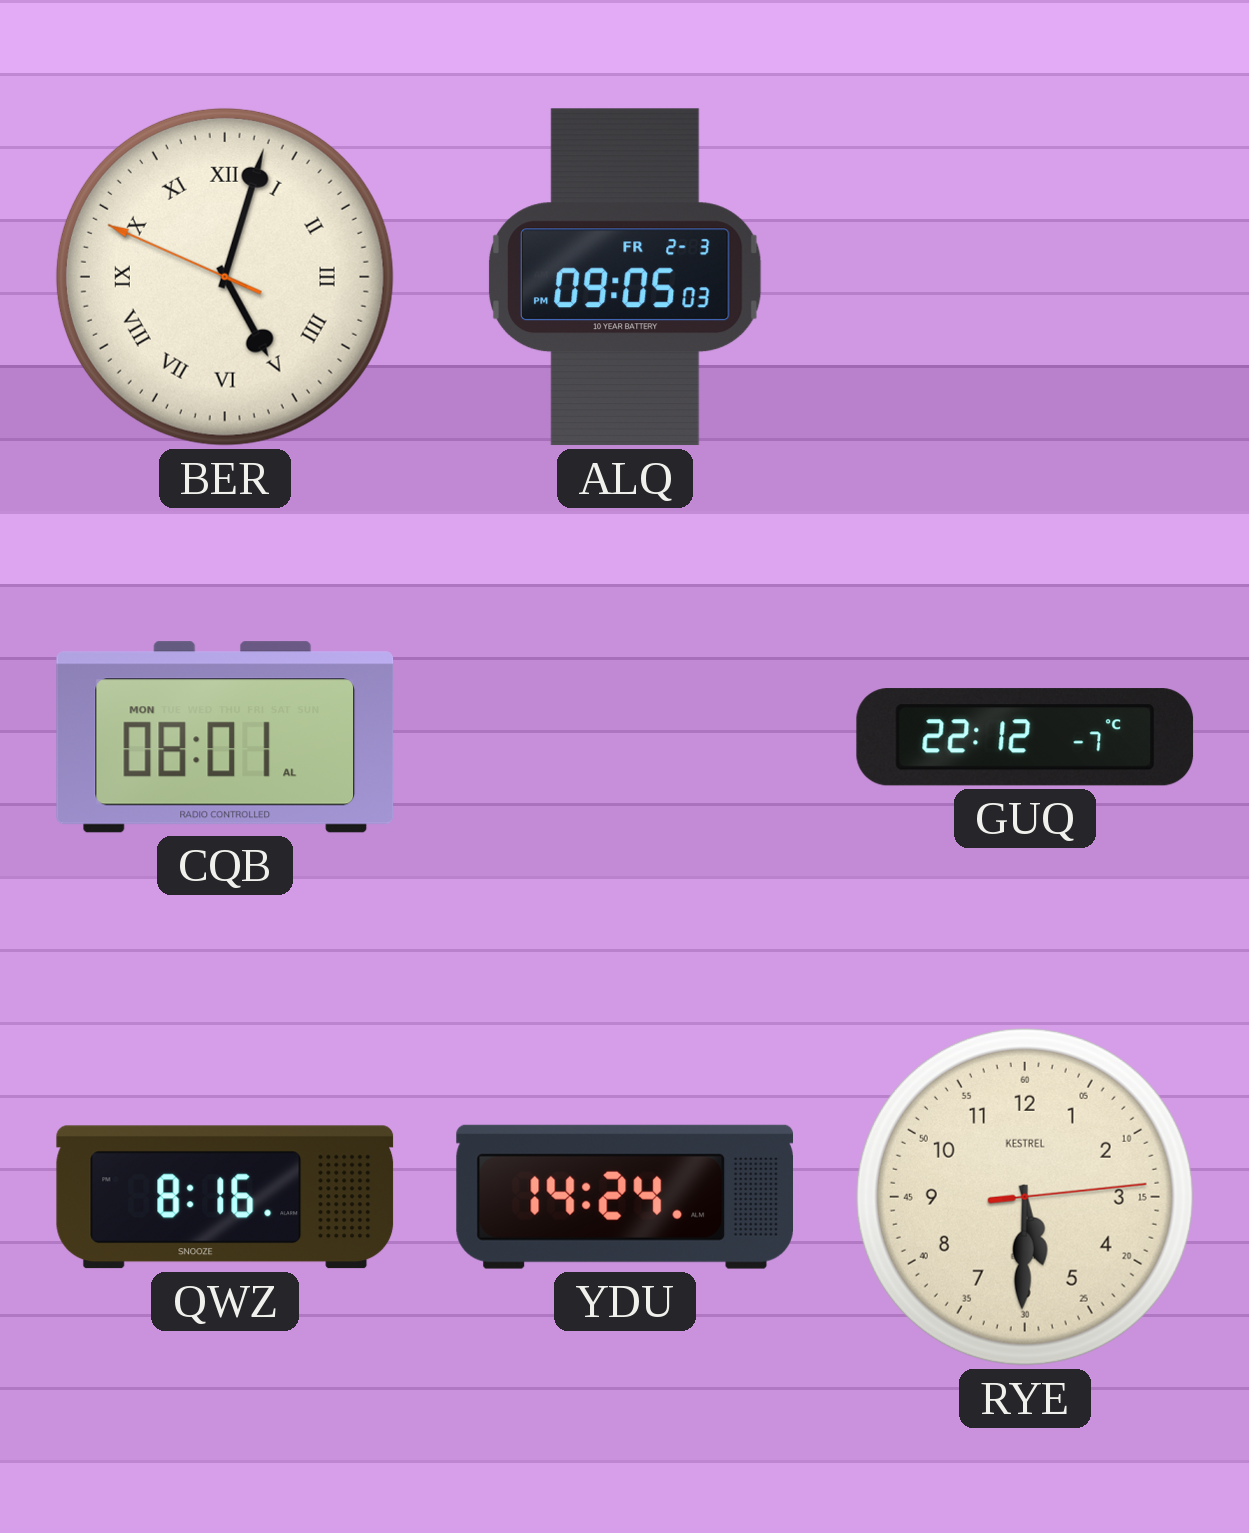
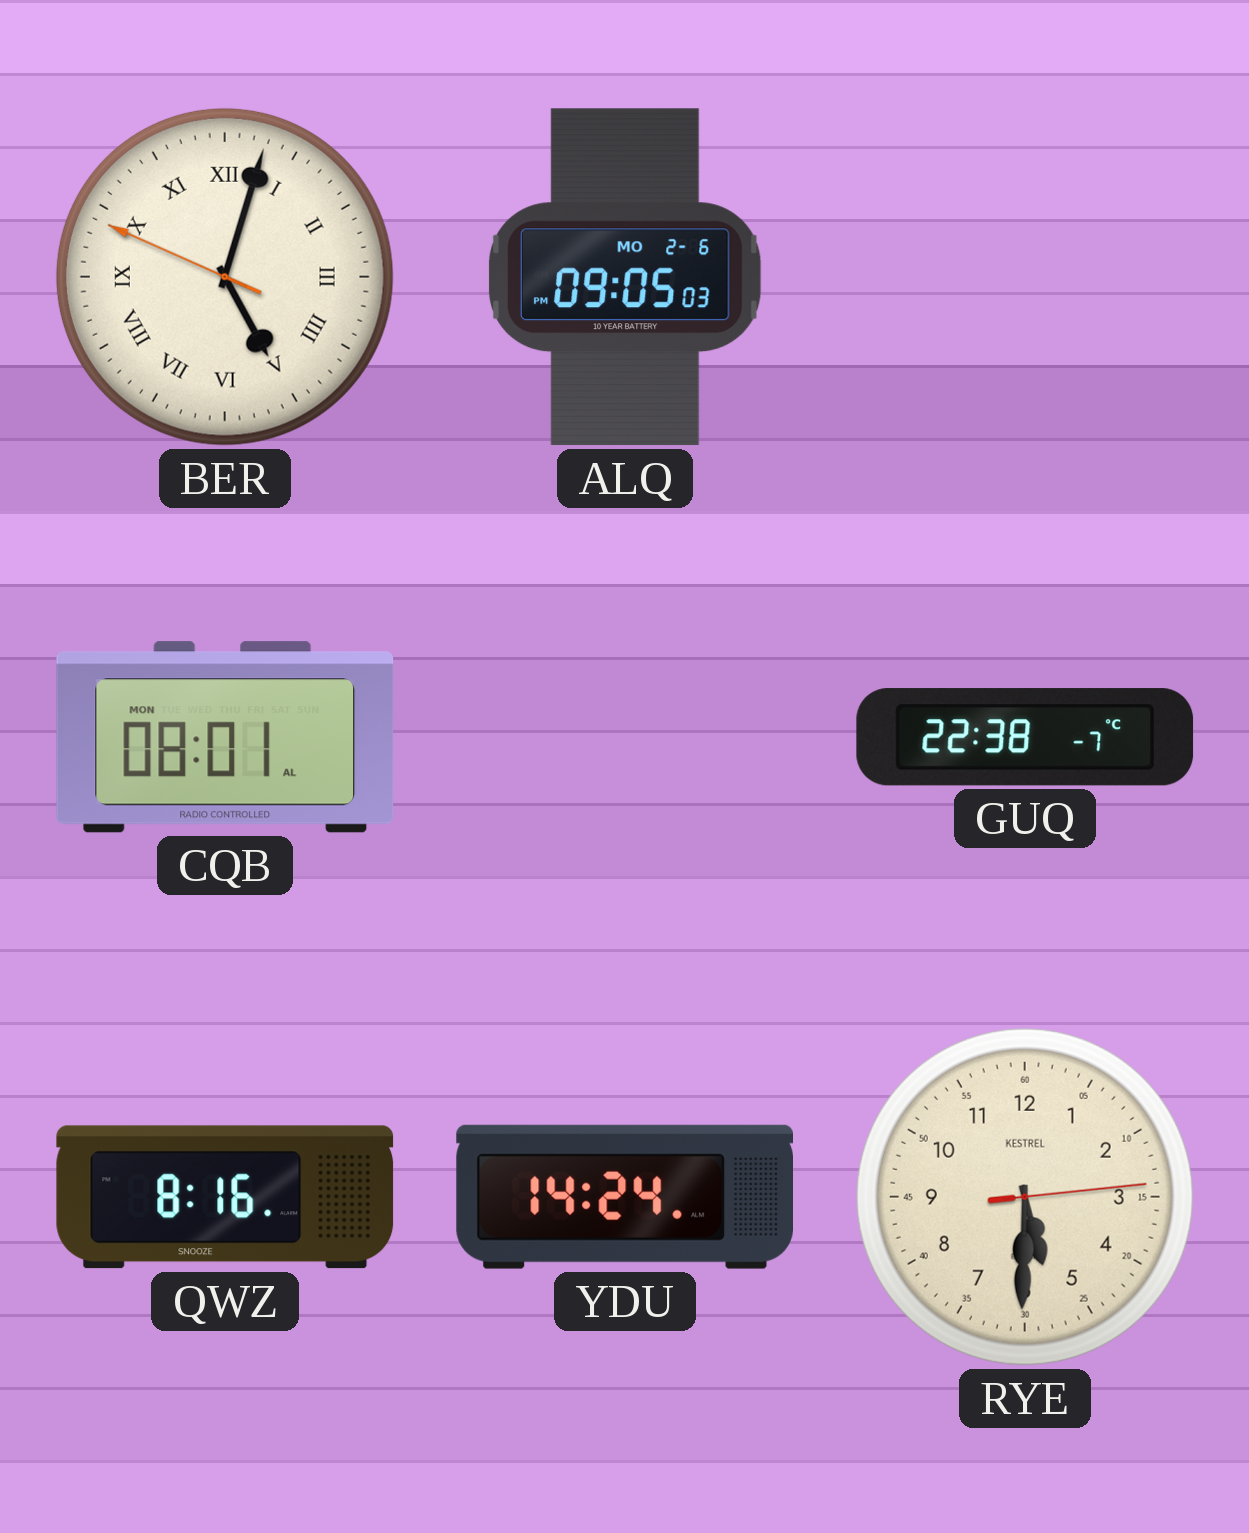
ALQ date: FR 2-3 -> MO 2-6
GUQ: 22:12 -> 22:38
